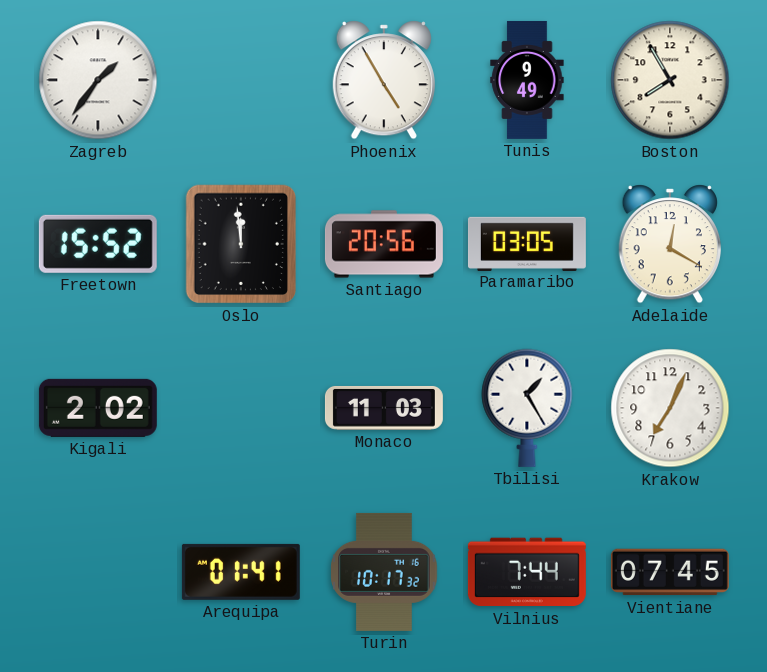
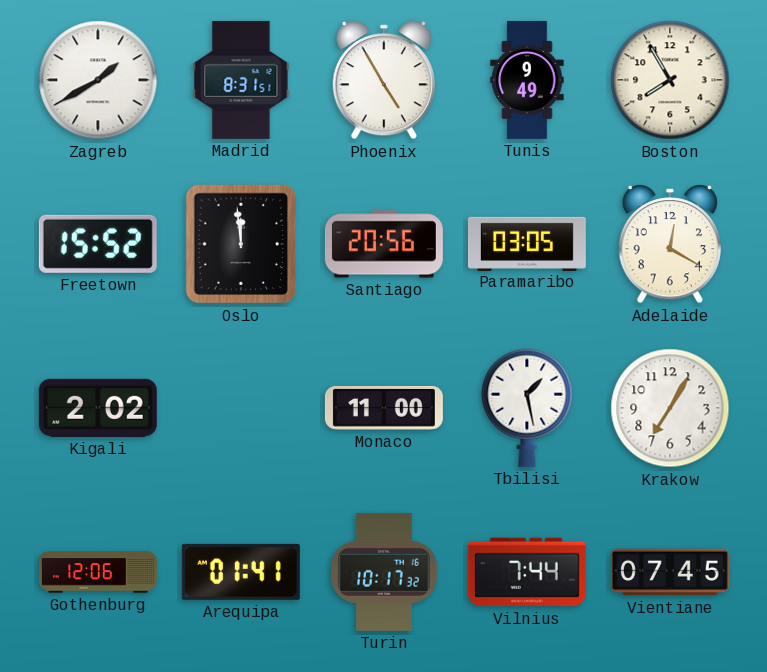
Zagreb: 1:36 -> 1:40
Madrid: none -> 8:31
Monaco: 11:03 -> 11:00
Tbilisi: 1:25 -> 1:28
Krakow: 7:04 -> 7:05
Gothenburg: none -> 12:06
